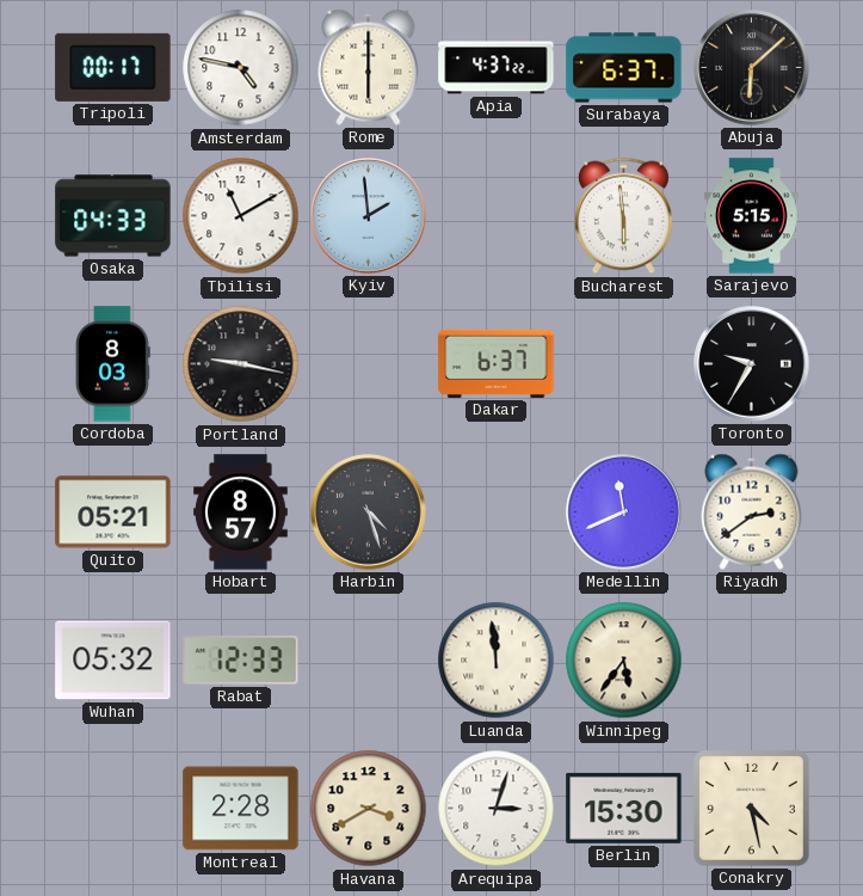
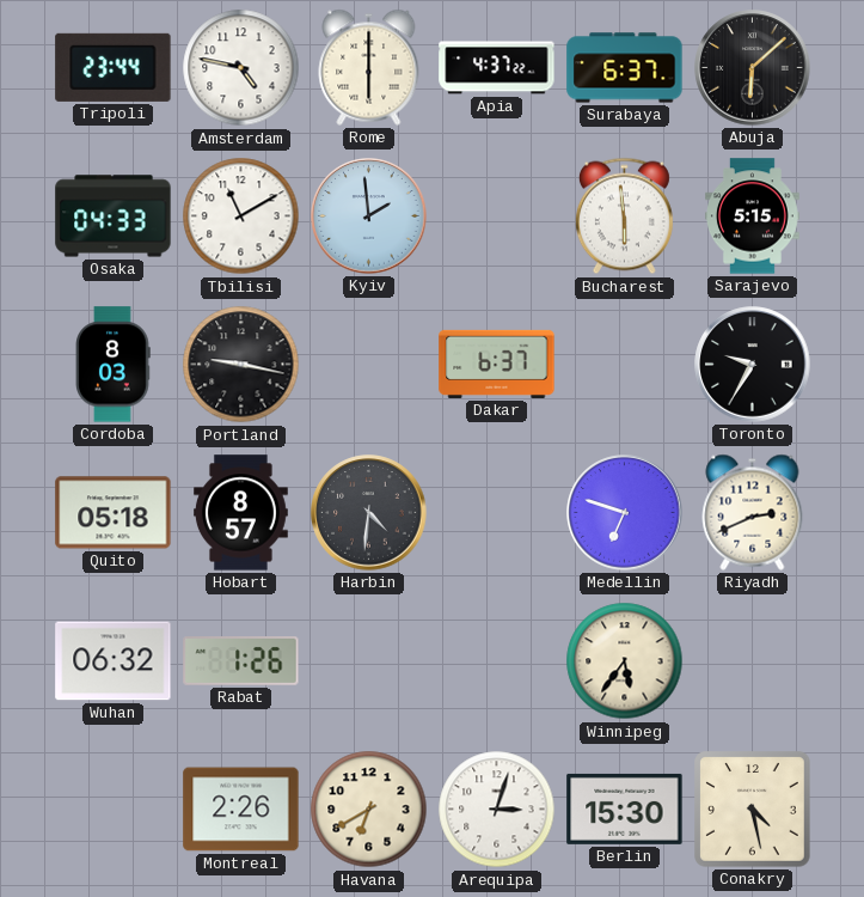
Tripoli: 00:17 -> 23:44
Quito: 05:21 -> 05:18
Harbin: 4:27 -> 4:31
Medellin: 11:41 -> 6:48
Riyadh: 2:39 -> 2:41
Wuhan: 05:32 -> 06:32
Rabat: 12:33 -> 1:26
Luanda: 11:59 -> none
Montreal: 2:28 -> 2:26
Havana: 3:40 -> 6:40
